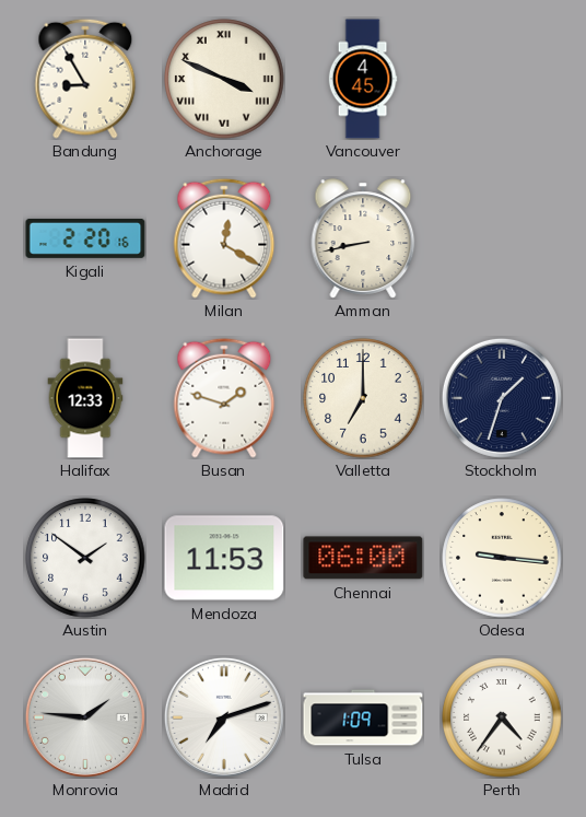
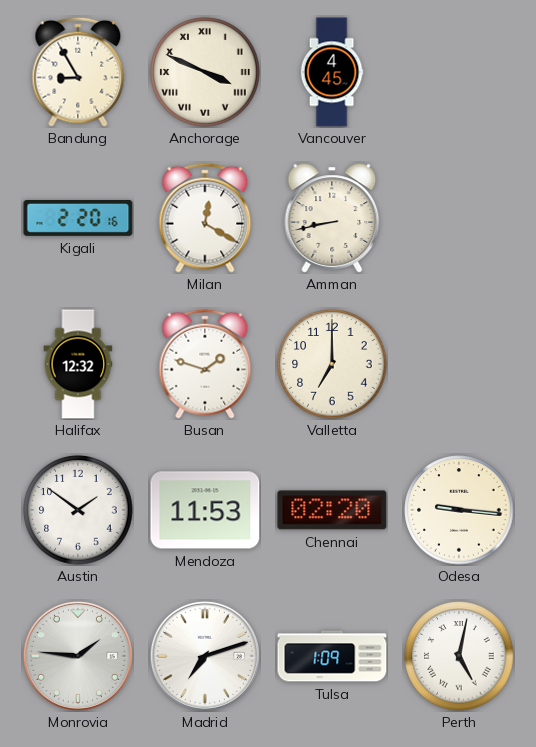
Halifax: 12:33 -> 12:32
Stockholm: 1:33 -> none
Chennai: 06:00 -> 02:20
Perth: 4:36 -> 5:02
